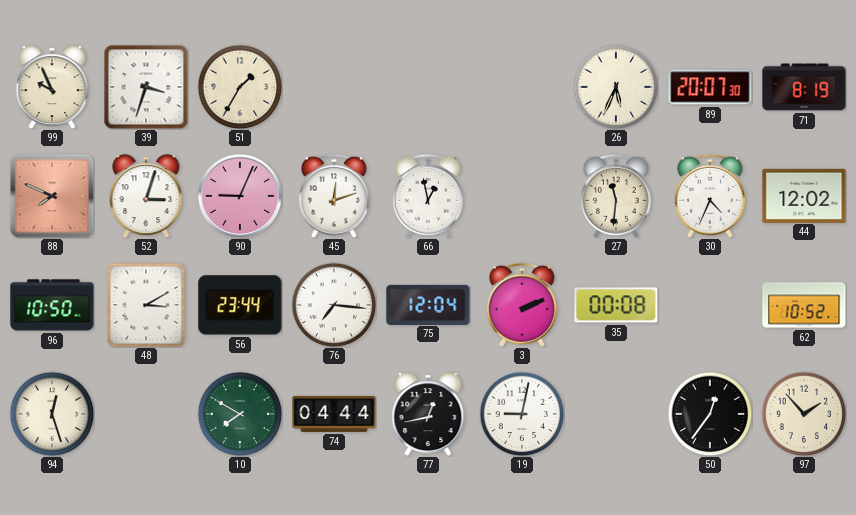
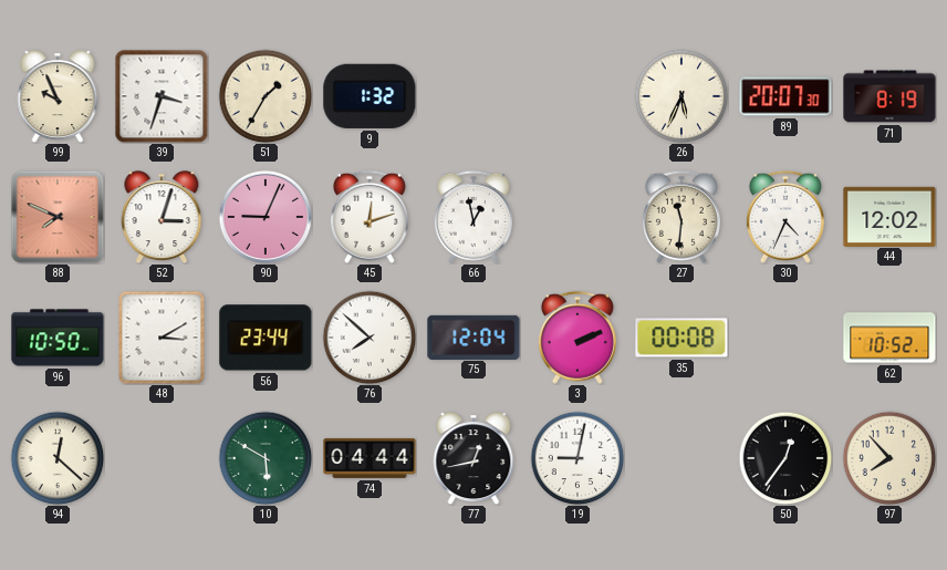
9: none -> 1:32
76: 7:16 -> 7:52
94: 12:27 -> 12:22
10: 7:50 -> 5:50
97: 1:53 -> 7:53
